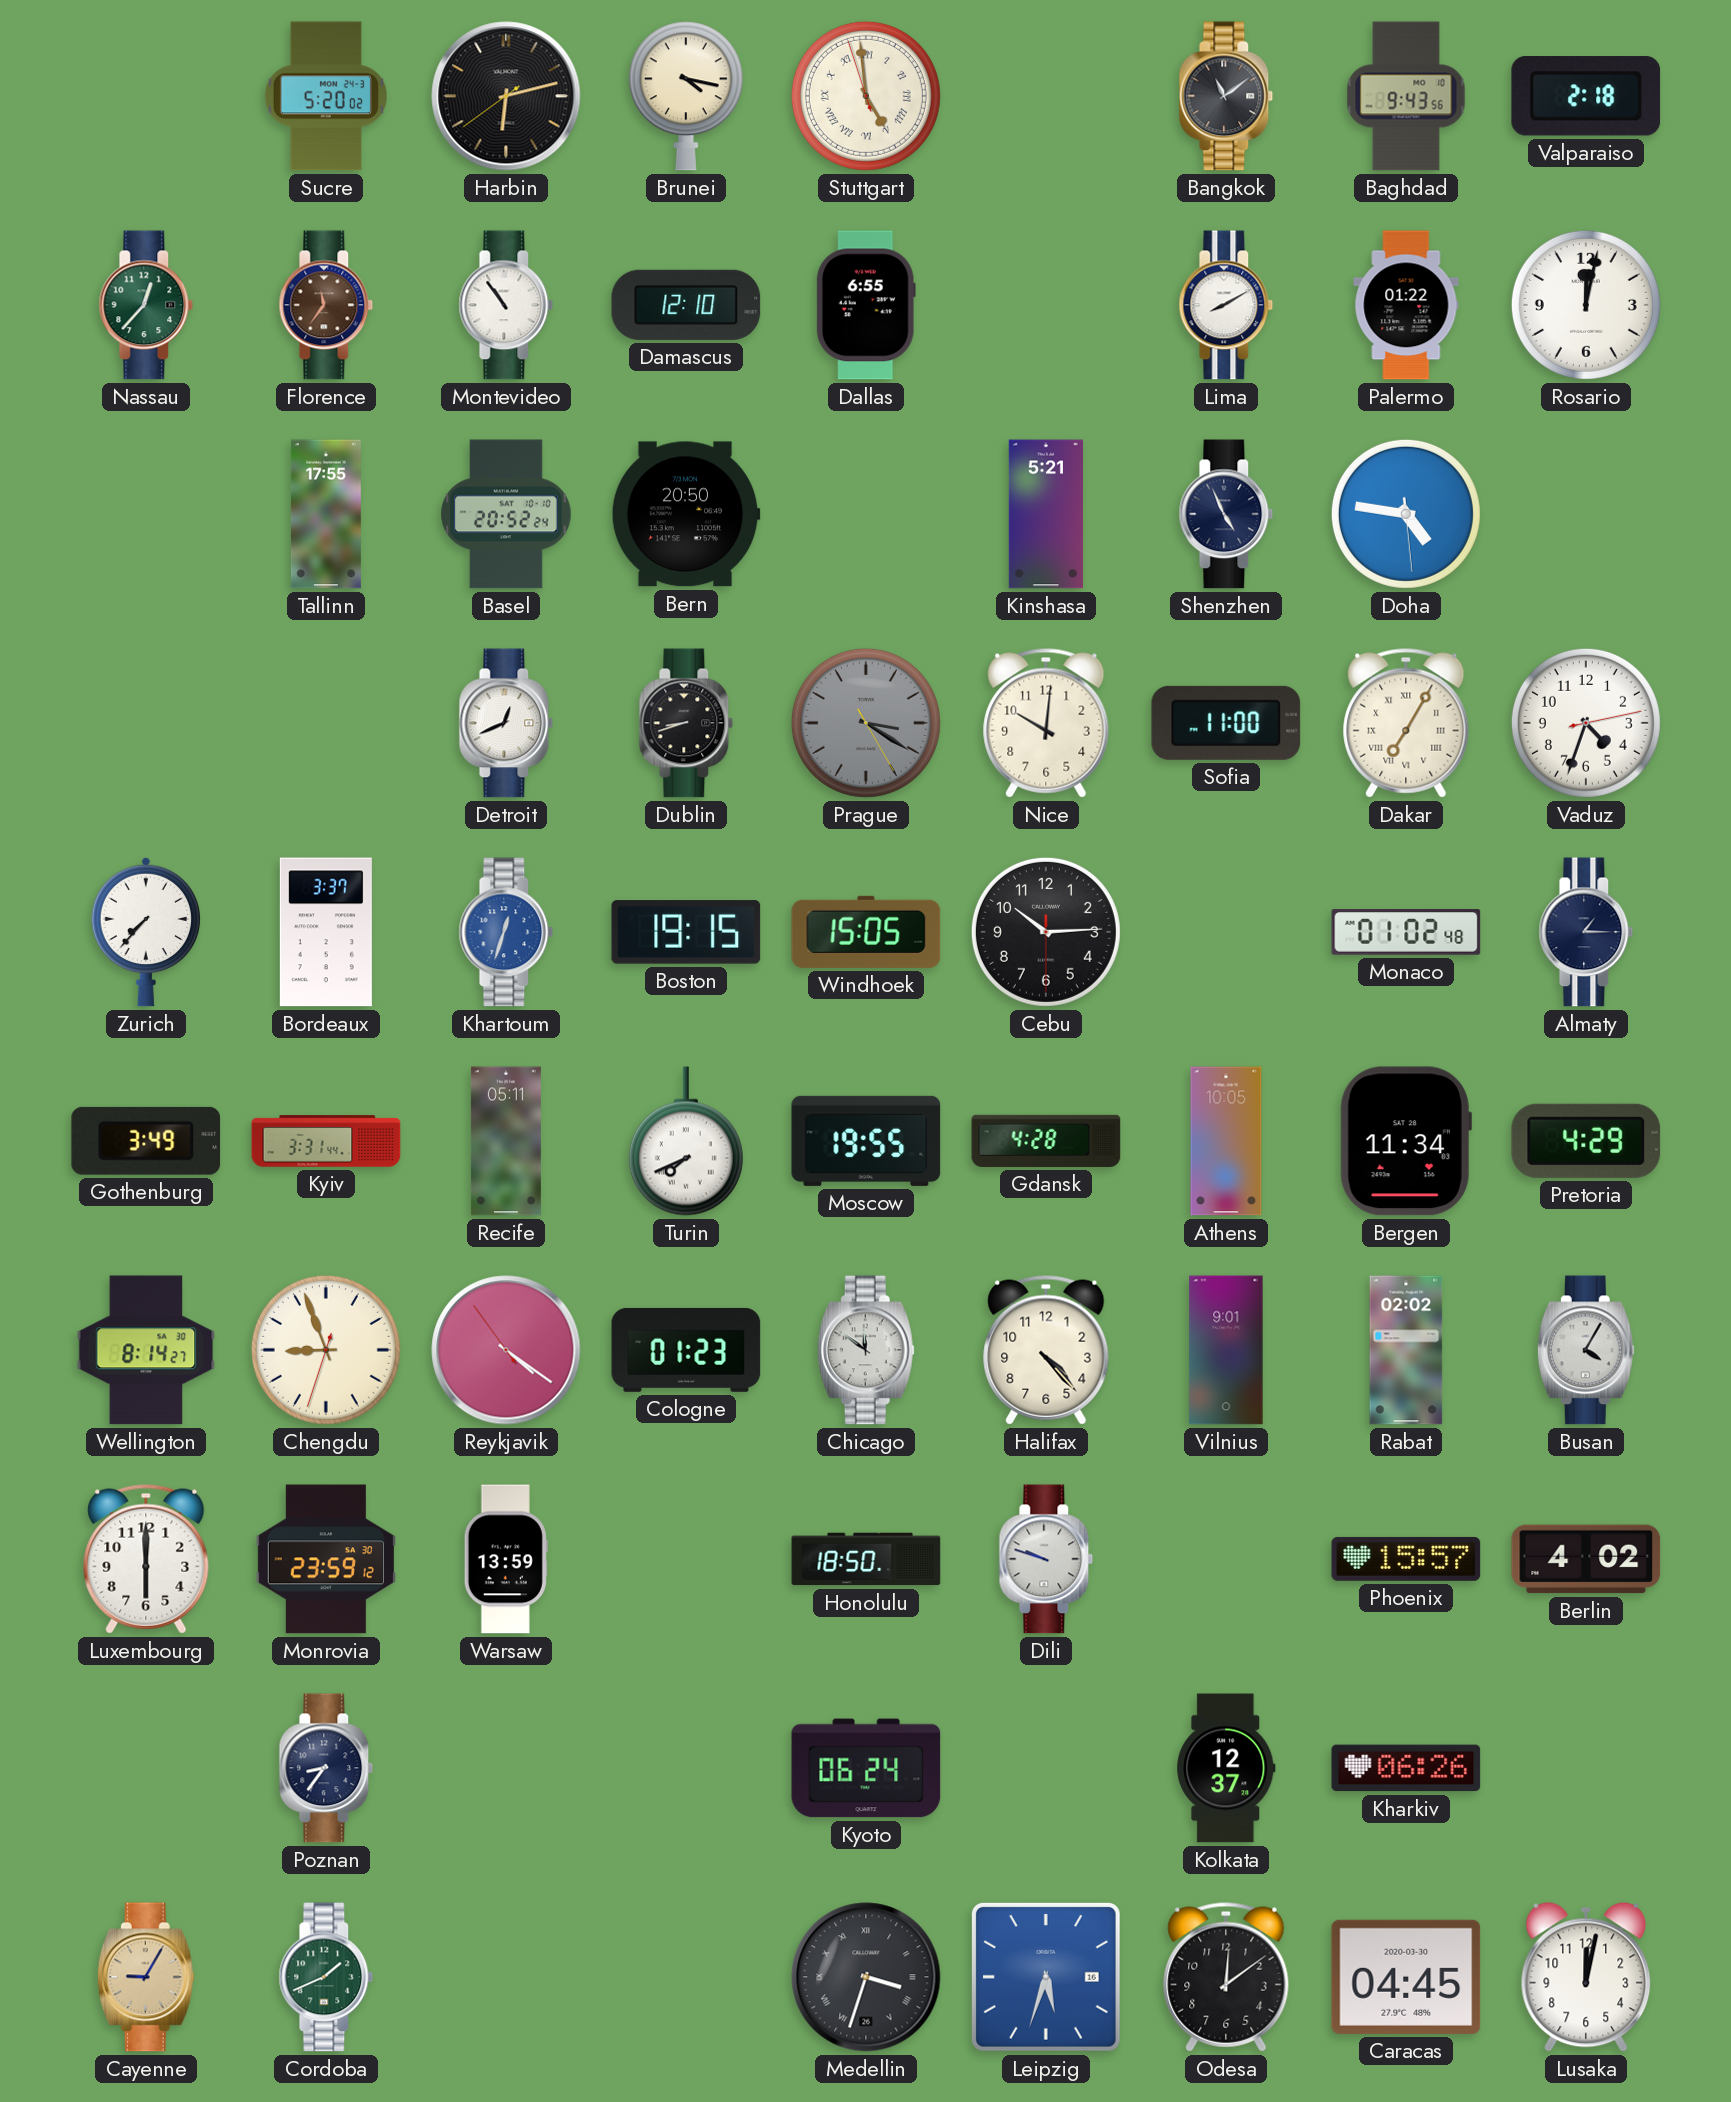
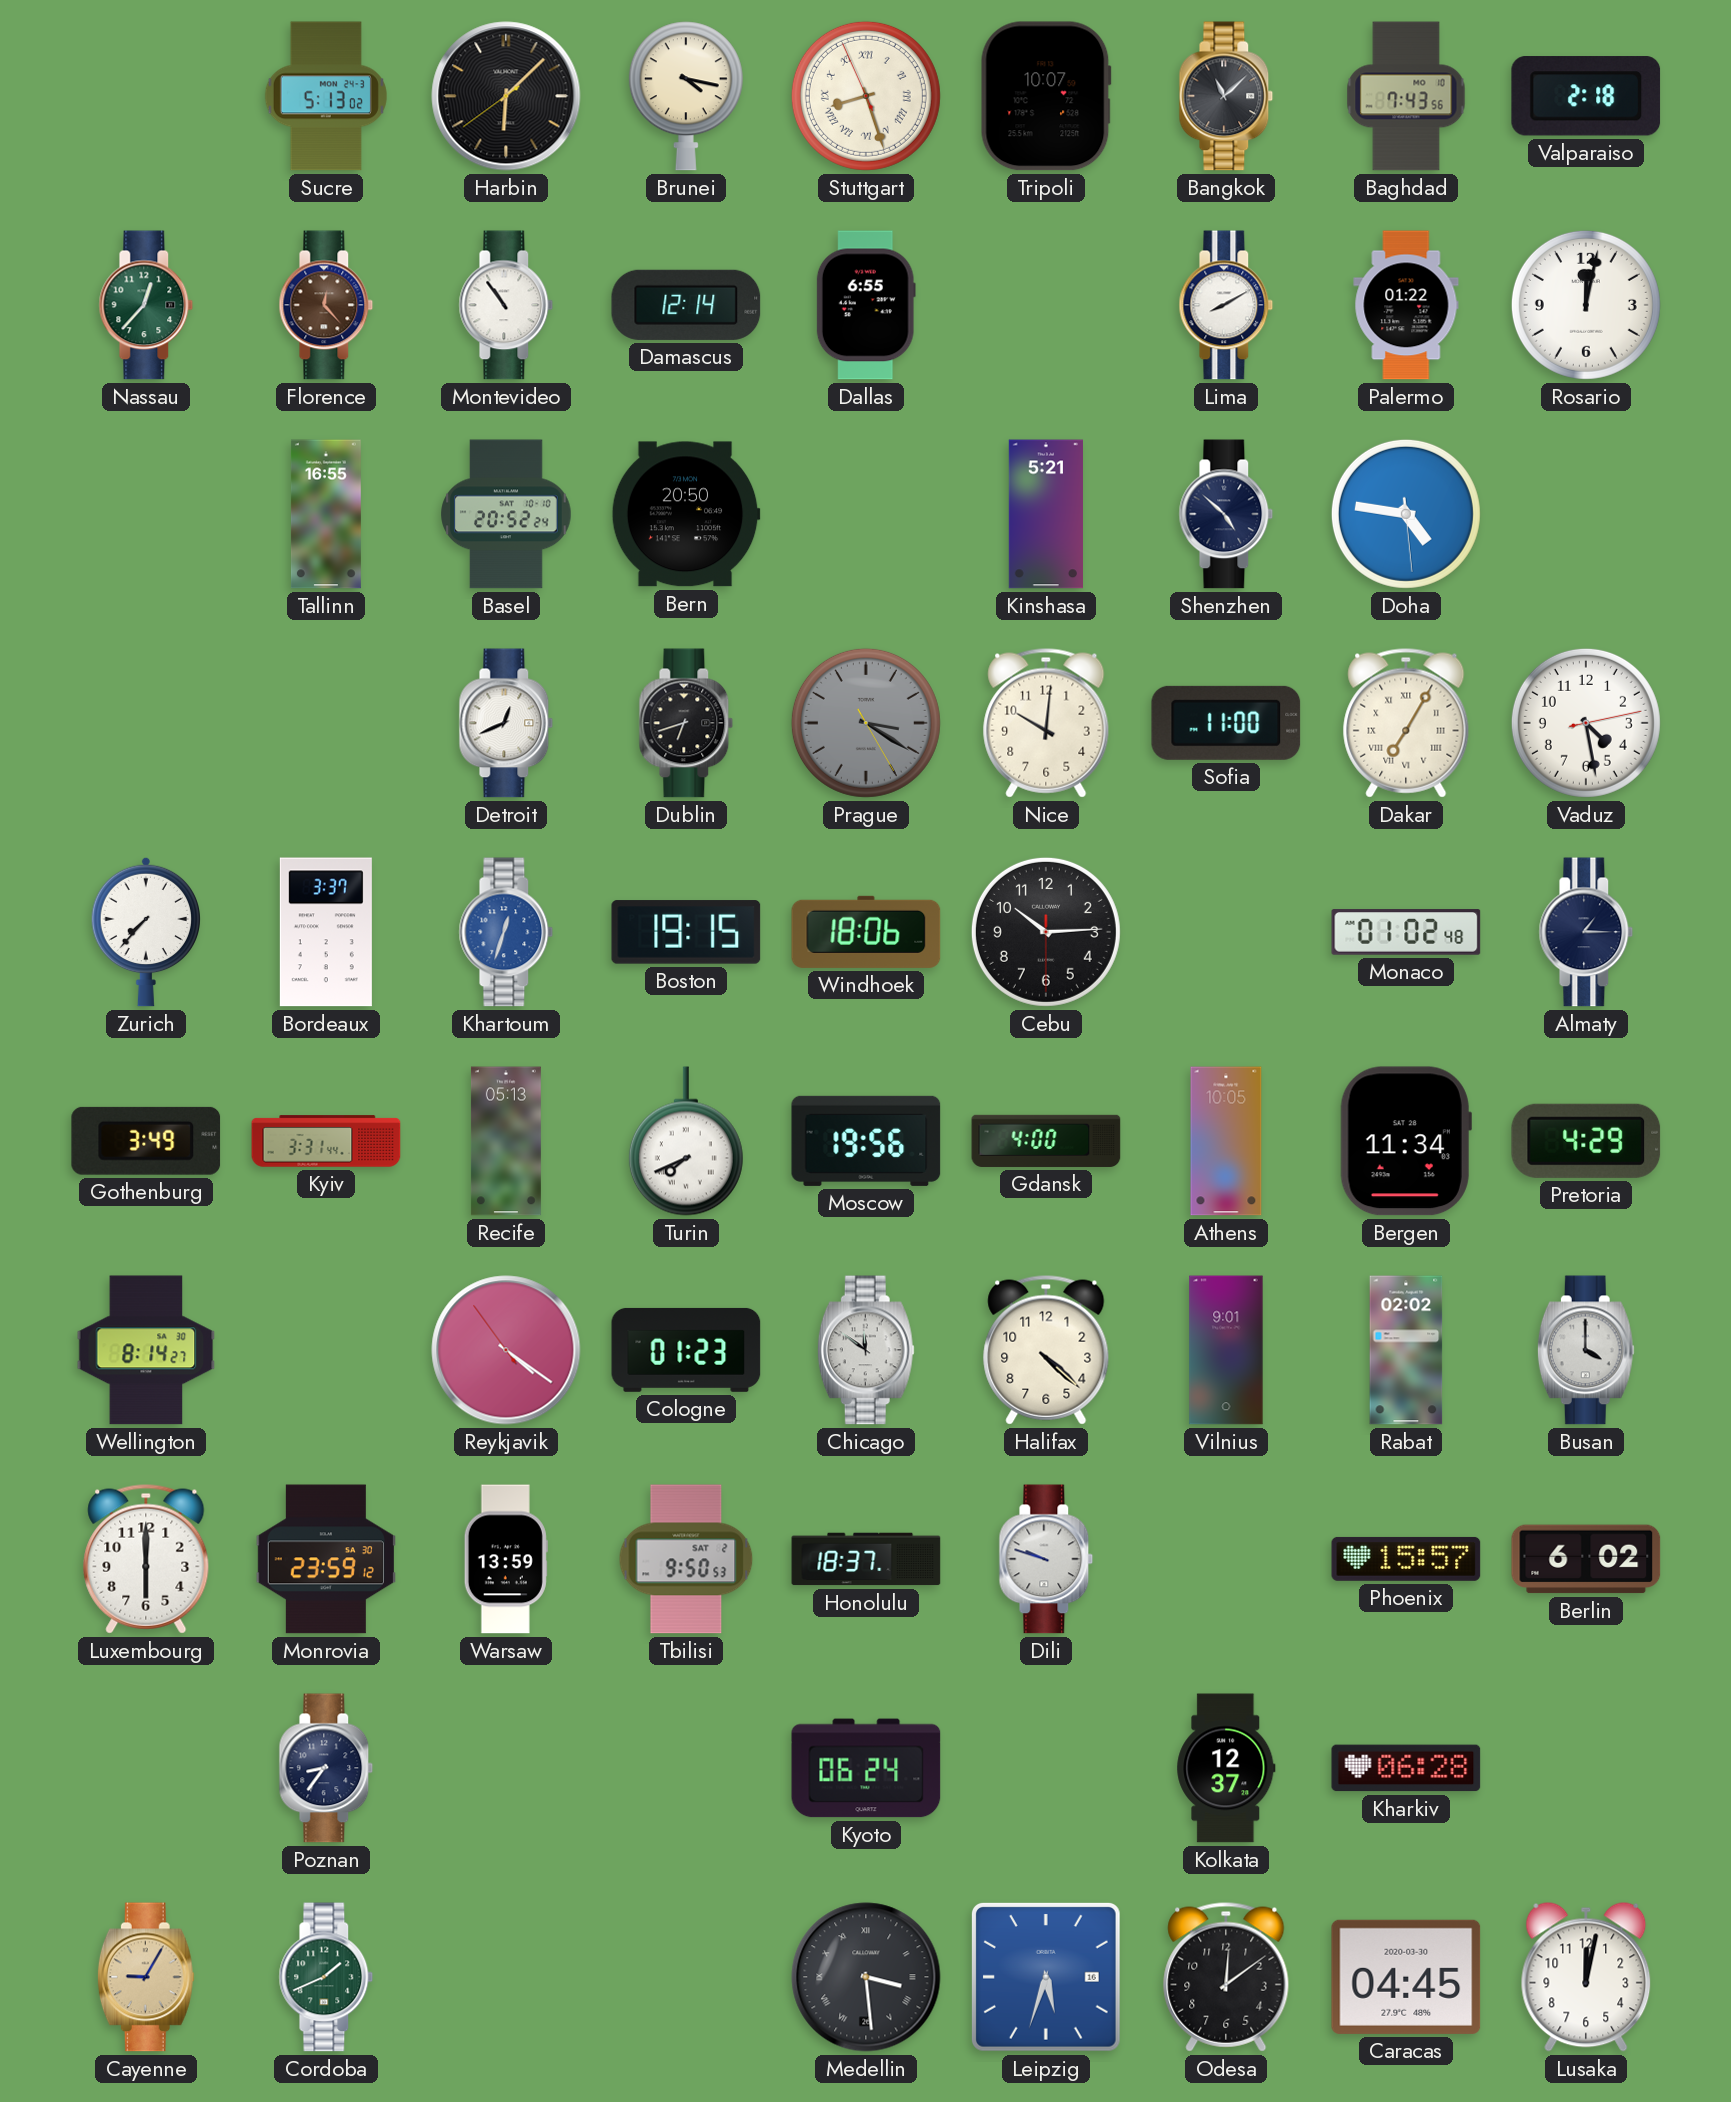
Sucre: 5:20 -> 5:13
Harbin: 6:12 -> 6:07
Stuttgart: 4:58 -> 8:26
Tripoli: none -> 10:07
Bangkok: 11:09 -> 11:08
Baghdad: 9:43 -> 7:43
Florence: 11:36 -> 12:23
Damascus: 12:10 -> 12:14
Tallinn: 17:55 -> 16:55
Shenzhen: 4:56 -> 4:52
Dublin: 8:42 -> 6:42
Vaduz: 4:33 -> 4:28
Windhoek: 15:05 -> 18:06
Recife: 05:11 -> 05:13
Moscow: 19:55 -> 19:56
Gdansk: 4:28 -> 4:00
Chengdu: 8:56 -> none
Halifax: 4:23 -> 4:22
Busan: 4:05 -> 4:00
Tbilisi: none -> 9:50
Honolulu: 18:50 -> 18:37
Berlin: 4:02 -> 6:02
Kharkiv: 06:26 -> 06:28
Medellin: 3:33 -> 3:29
